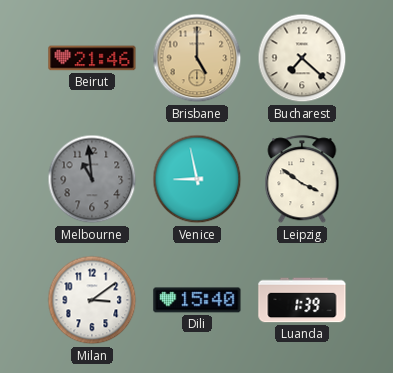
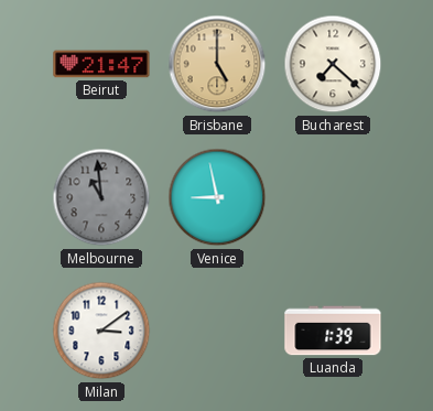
Beirut: 21:46 -> 21:47
Leipzig: 3:51 -> none
Dili: 15:40 -> none
